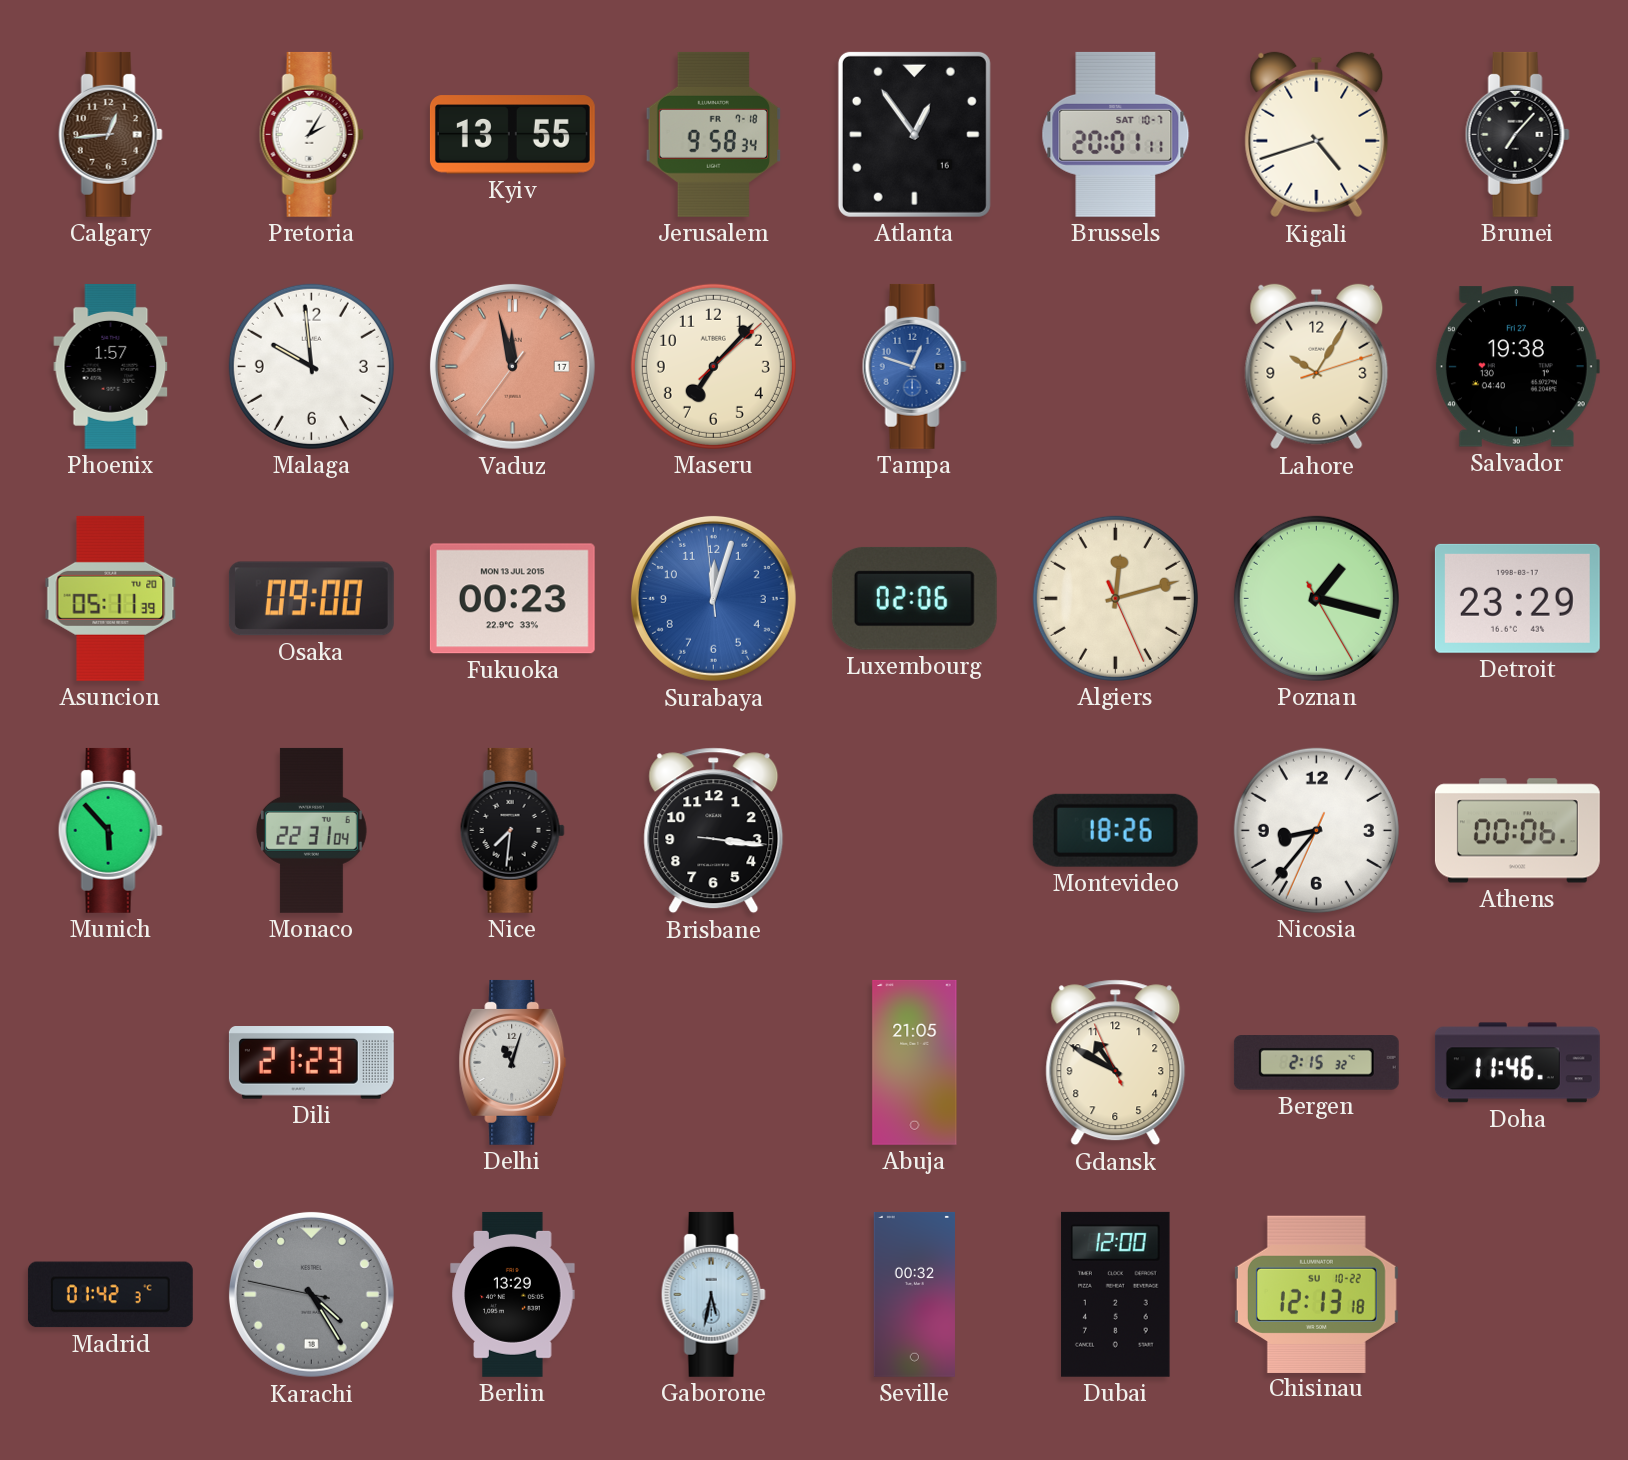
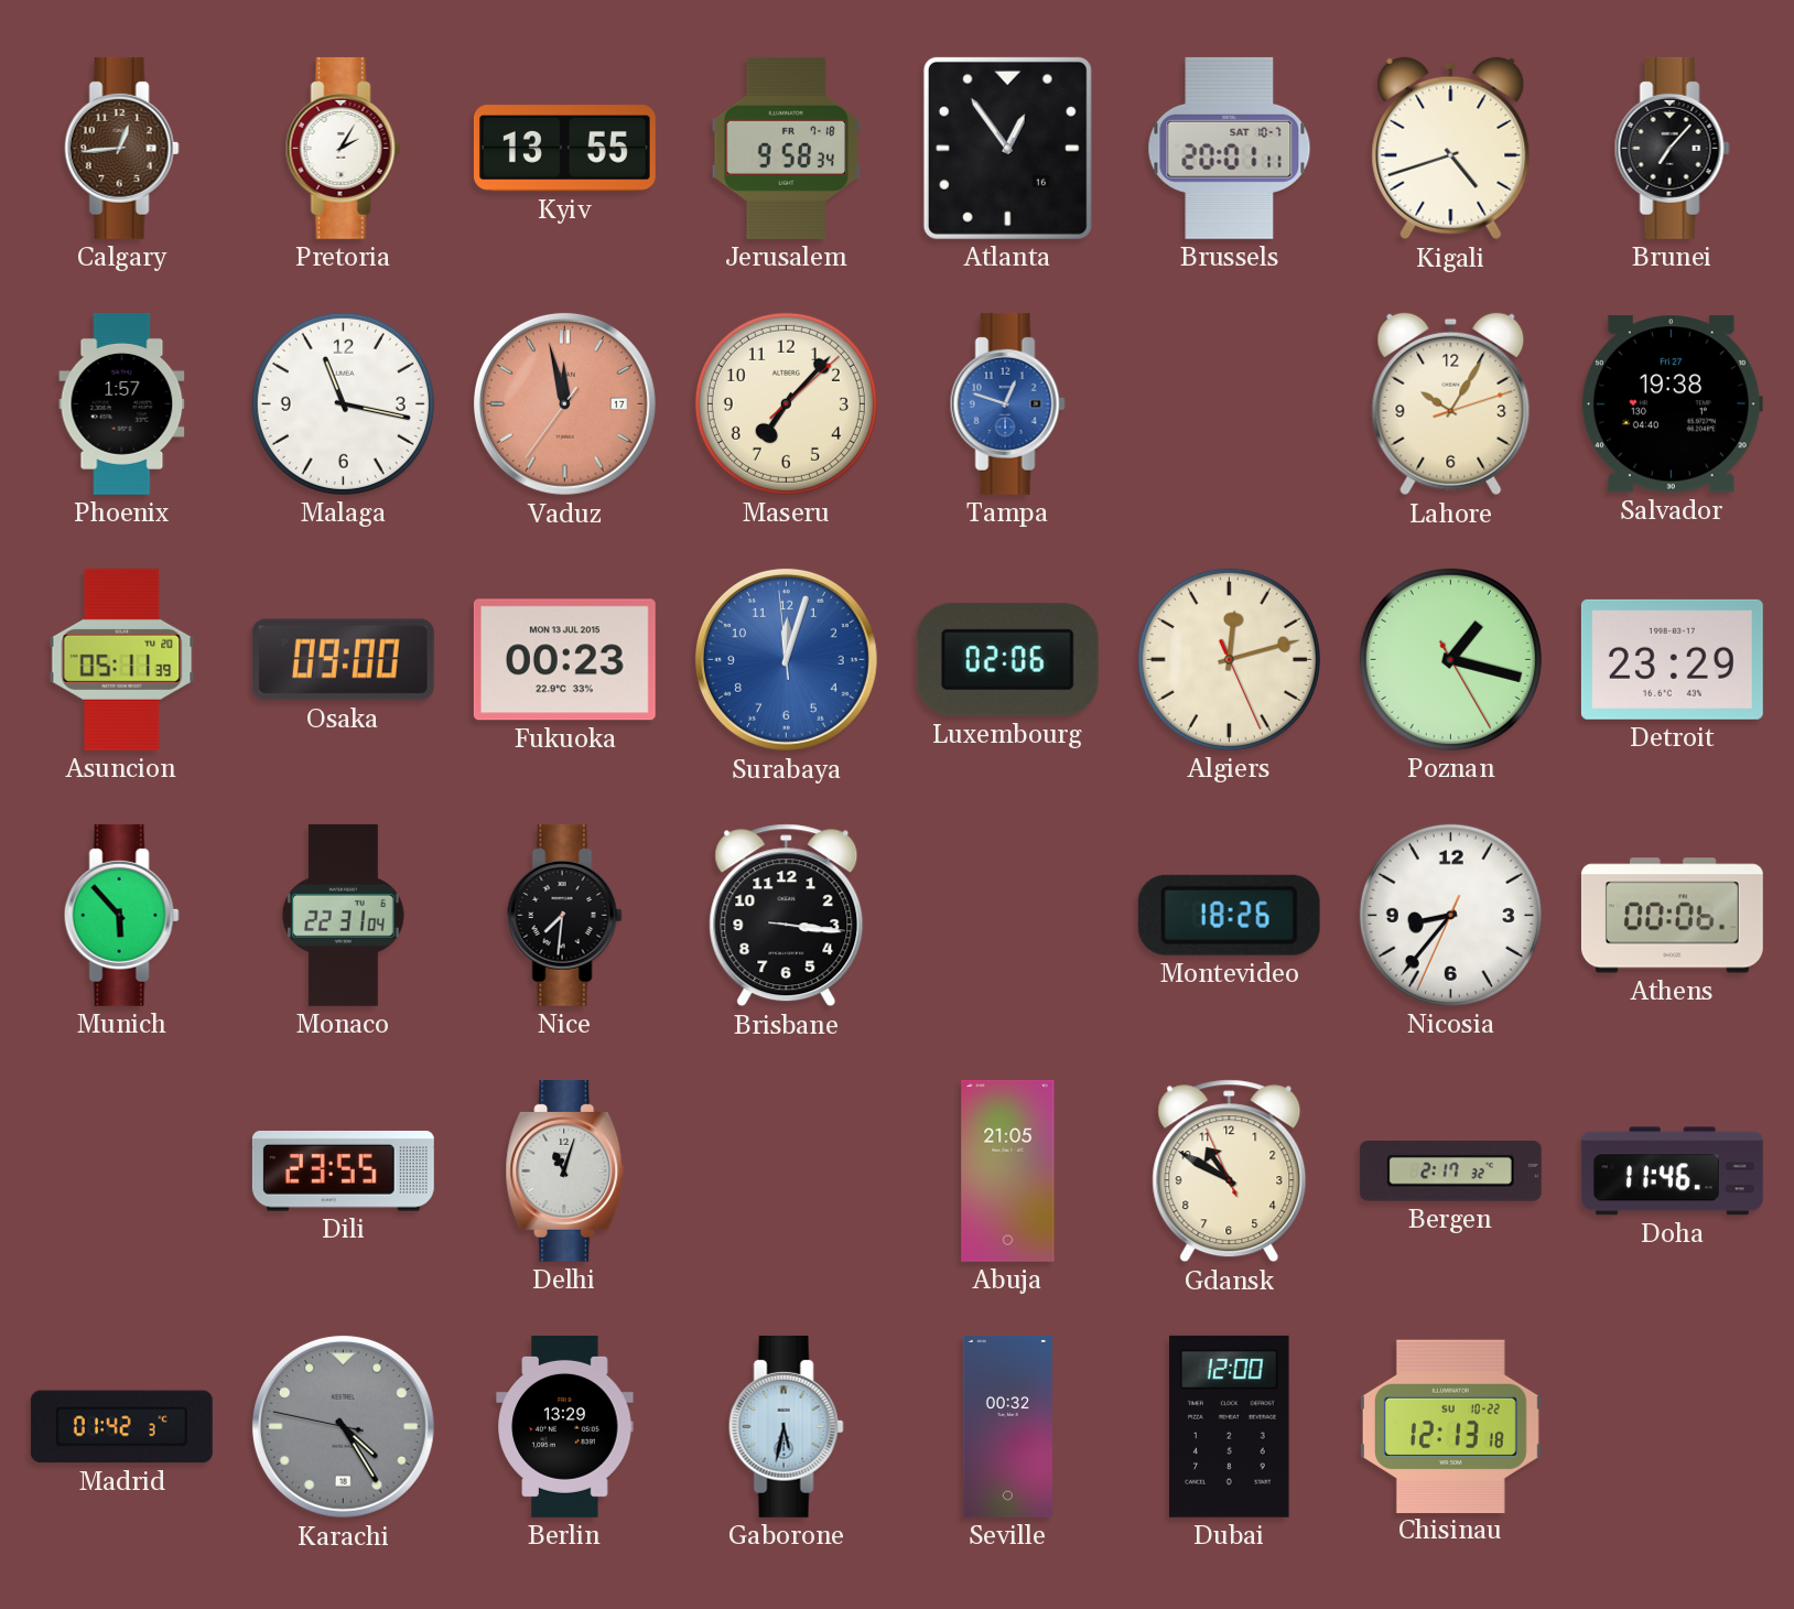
Malaga: 9:59 -> 11:17
Dili: 21:23 -> 23:55
Bergen: 2:15 -> 2:17
